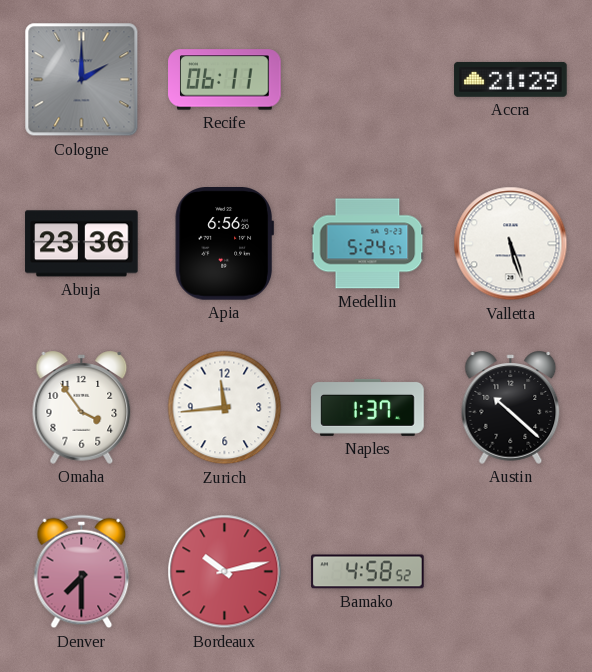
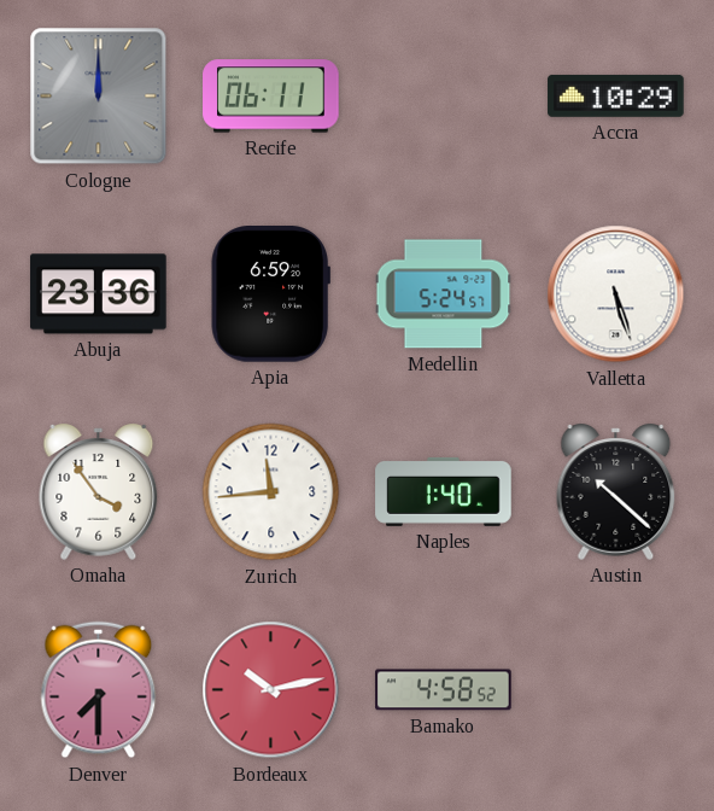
Cologne: 2:00 -> 12:00
Accra: 21:29 -> 10:29
Apia: 6:56 -> 6:59
Naples: 1:37 -> 1:40
